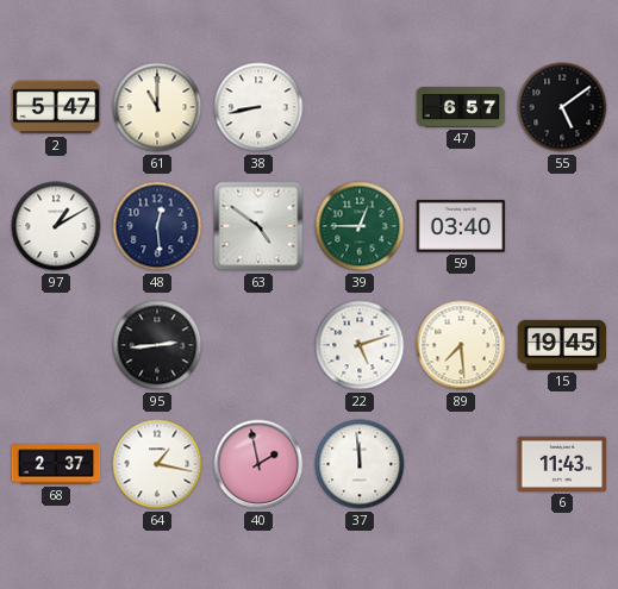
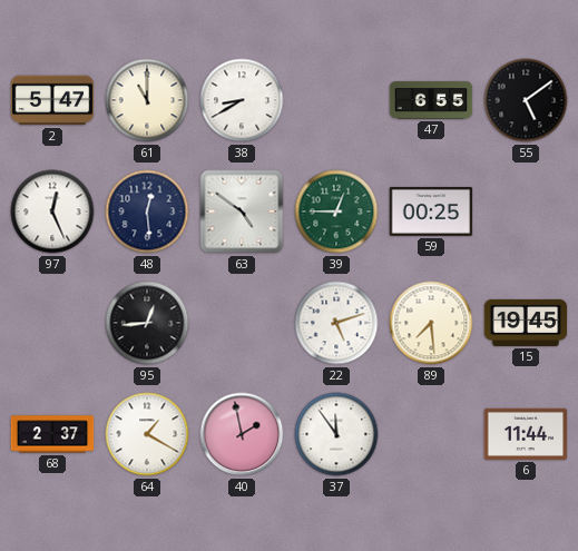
38: 8:43 -> 8:40
47: 6:57 -> 6:55
97: 1:10 -> 12:26
59: 03:40 -> 00:25
95: 2:44 -> 12:44
64: 1:17 -> 1:20
37: 11:59 -> 11:54
6: 11:43 -> 11:44
